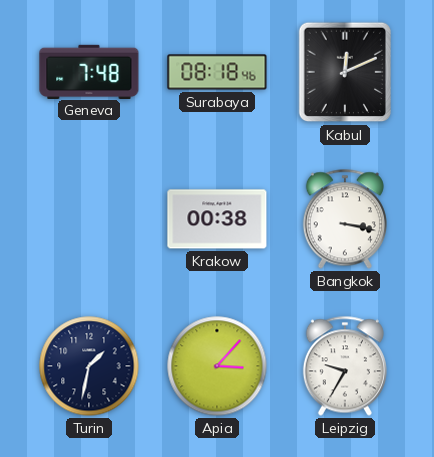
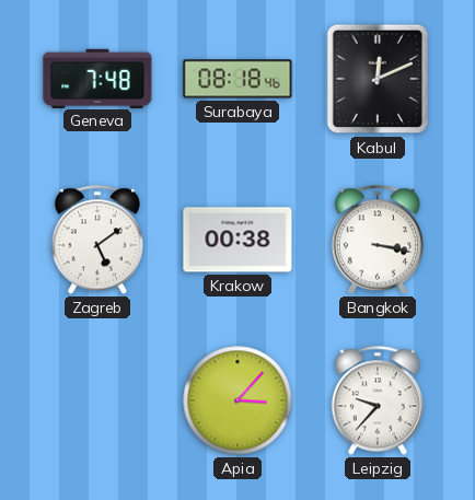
Zagreb: none -> 5:09
Turin: 1:32 -> none
Leipzig: 9:35 -> 9:37
